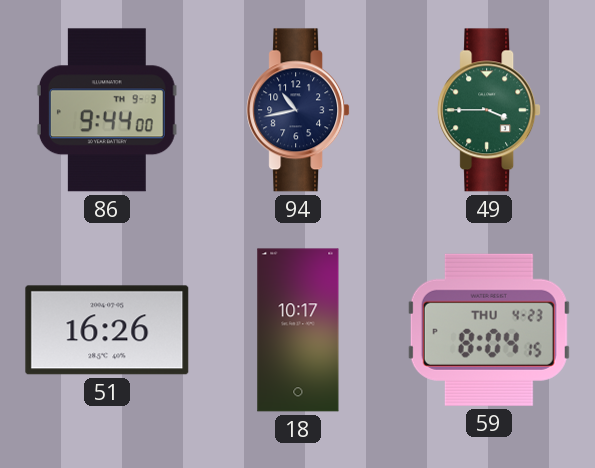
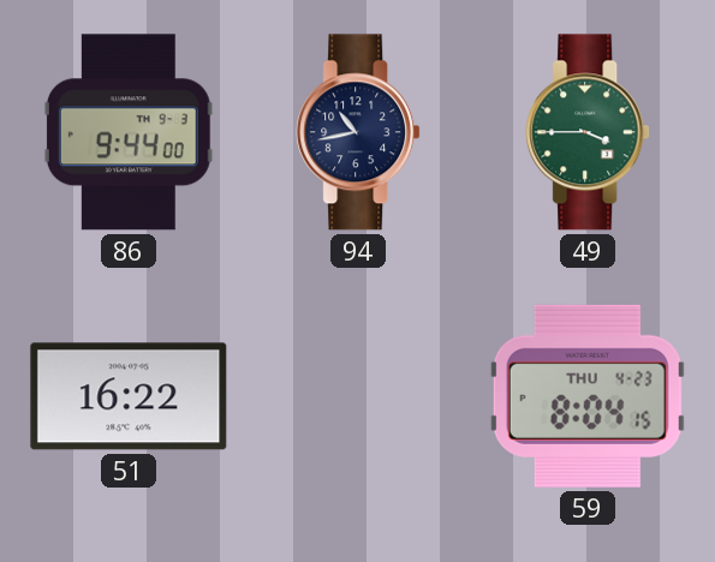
51: 16:26 -> 16:22
18: 10:17 -> none
